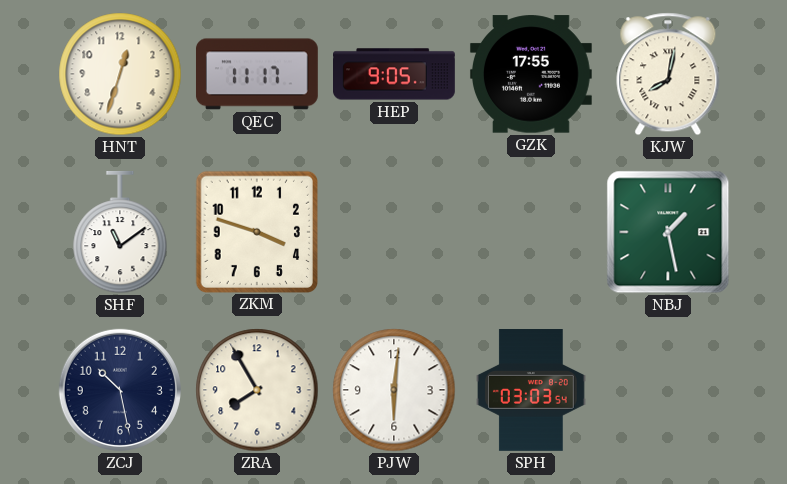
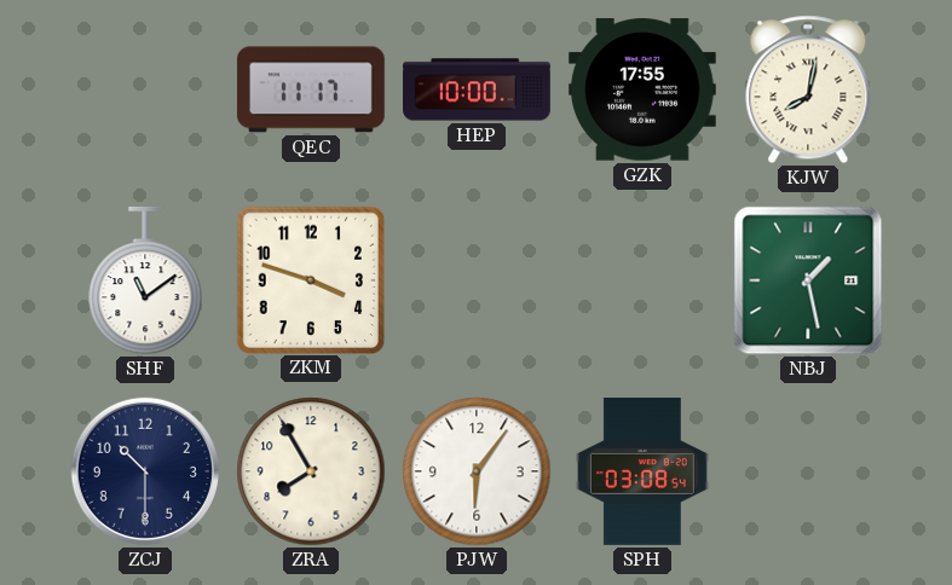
HNT: 12:33 -> none
HEP: 9:05 -> 10:00
ZCJ: 10:28 -> 10:30
PJW: 6:01 -> 6:06
SPH: 03:03 -> 03:08
